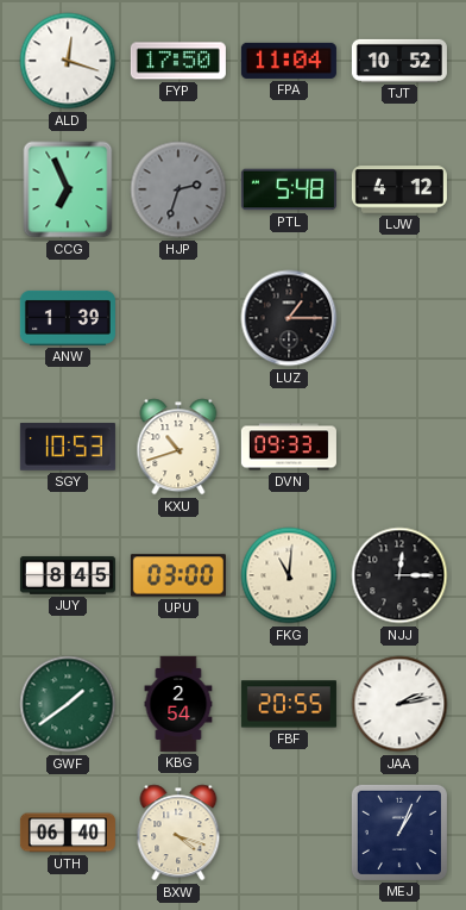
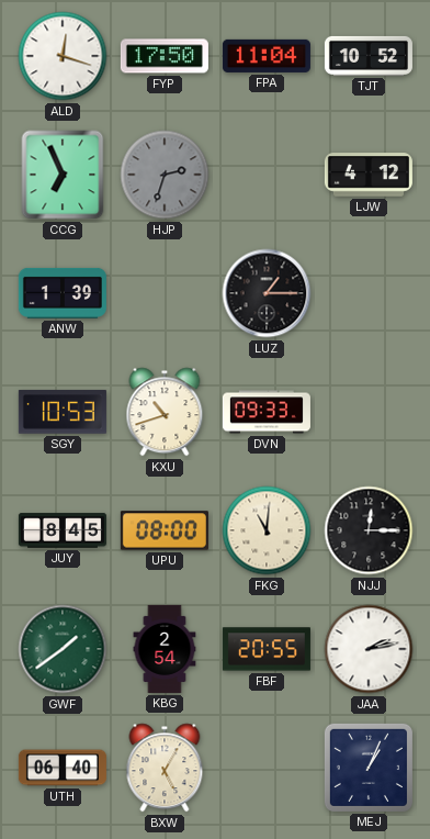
PTL: 5:48 -> none
UPU: 03:00 -> 08:00
BXW: 4:18 -> 5:05
